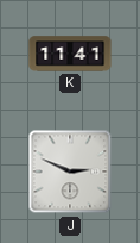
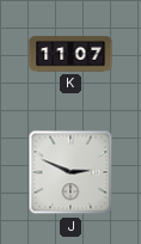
K: 11:41 -> 11:07
